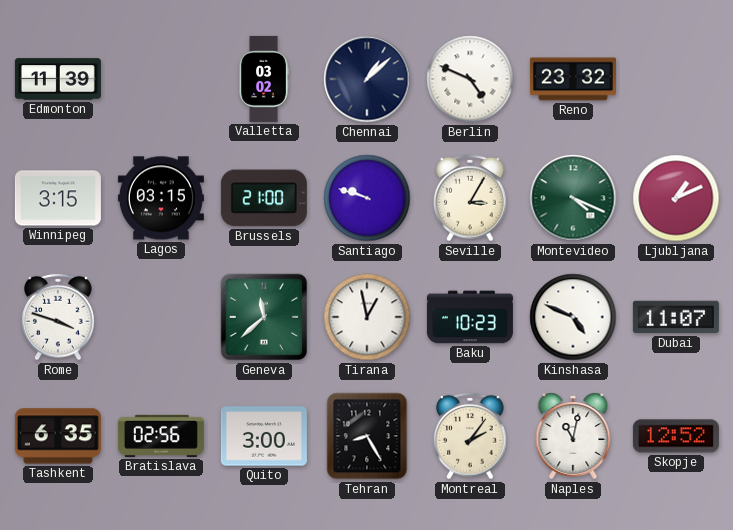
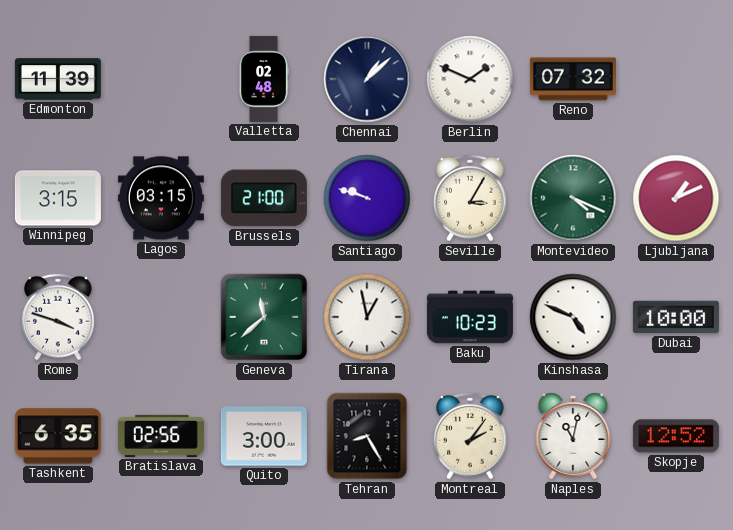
Valletta: 03:02 -> 02:48
Berlin: 4:49 -> 1:49
Reno: 23:32 -> 07:32
Dubai: 11:07 -> 10:00
